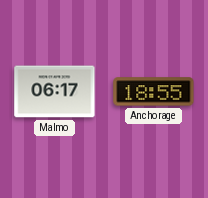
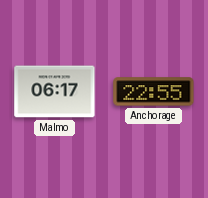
Anchorage: 18:55 -> 22:55
